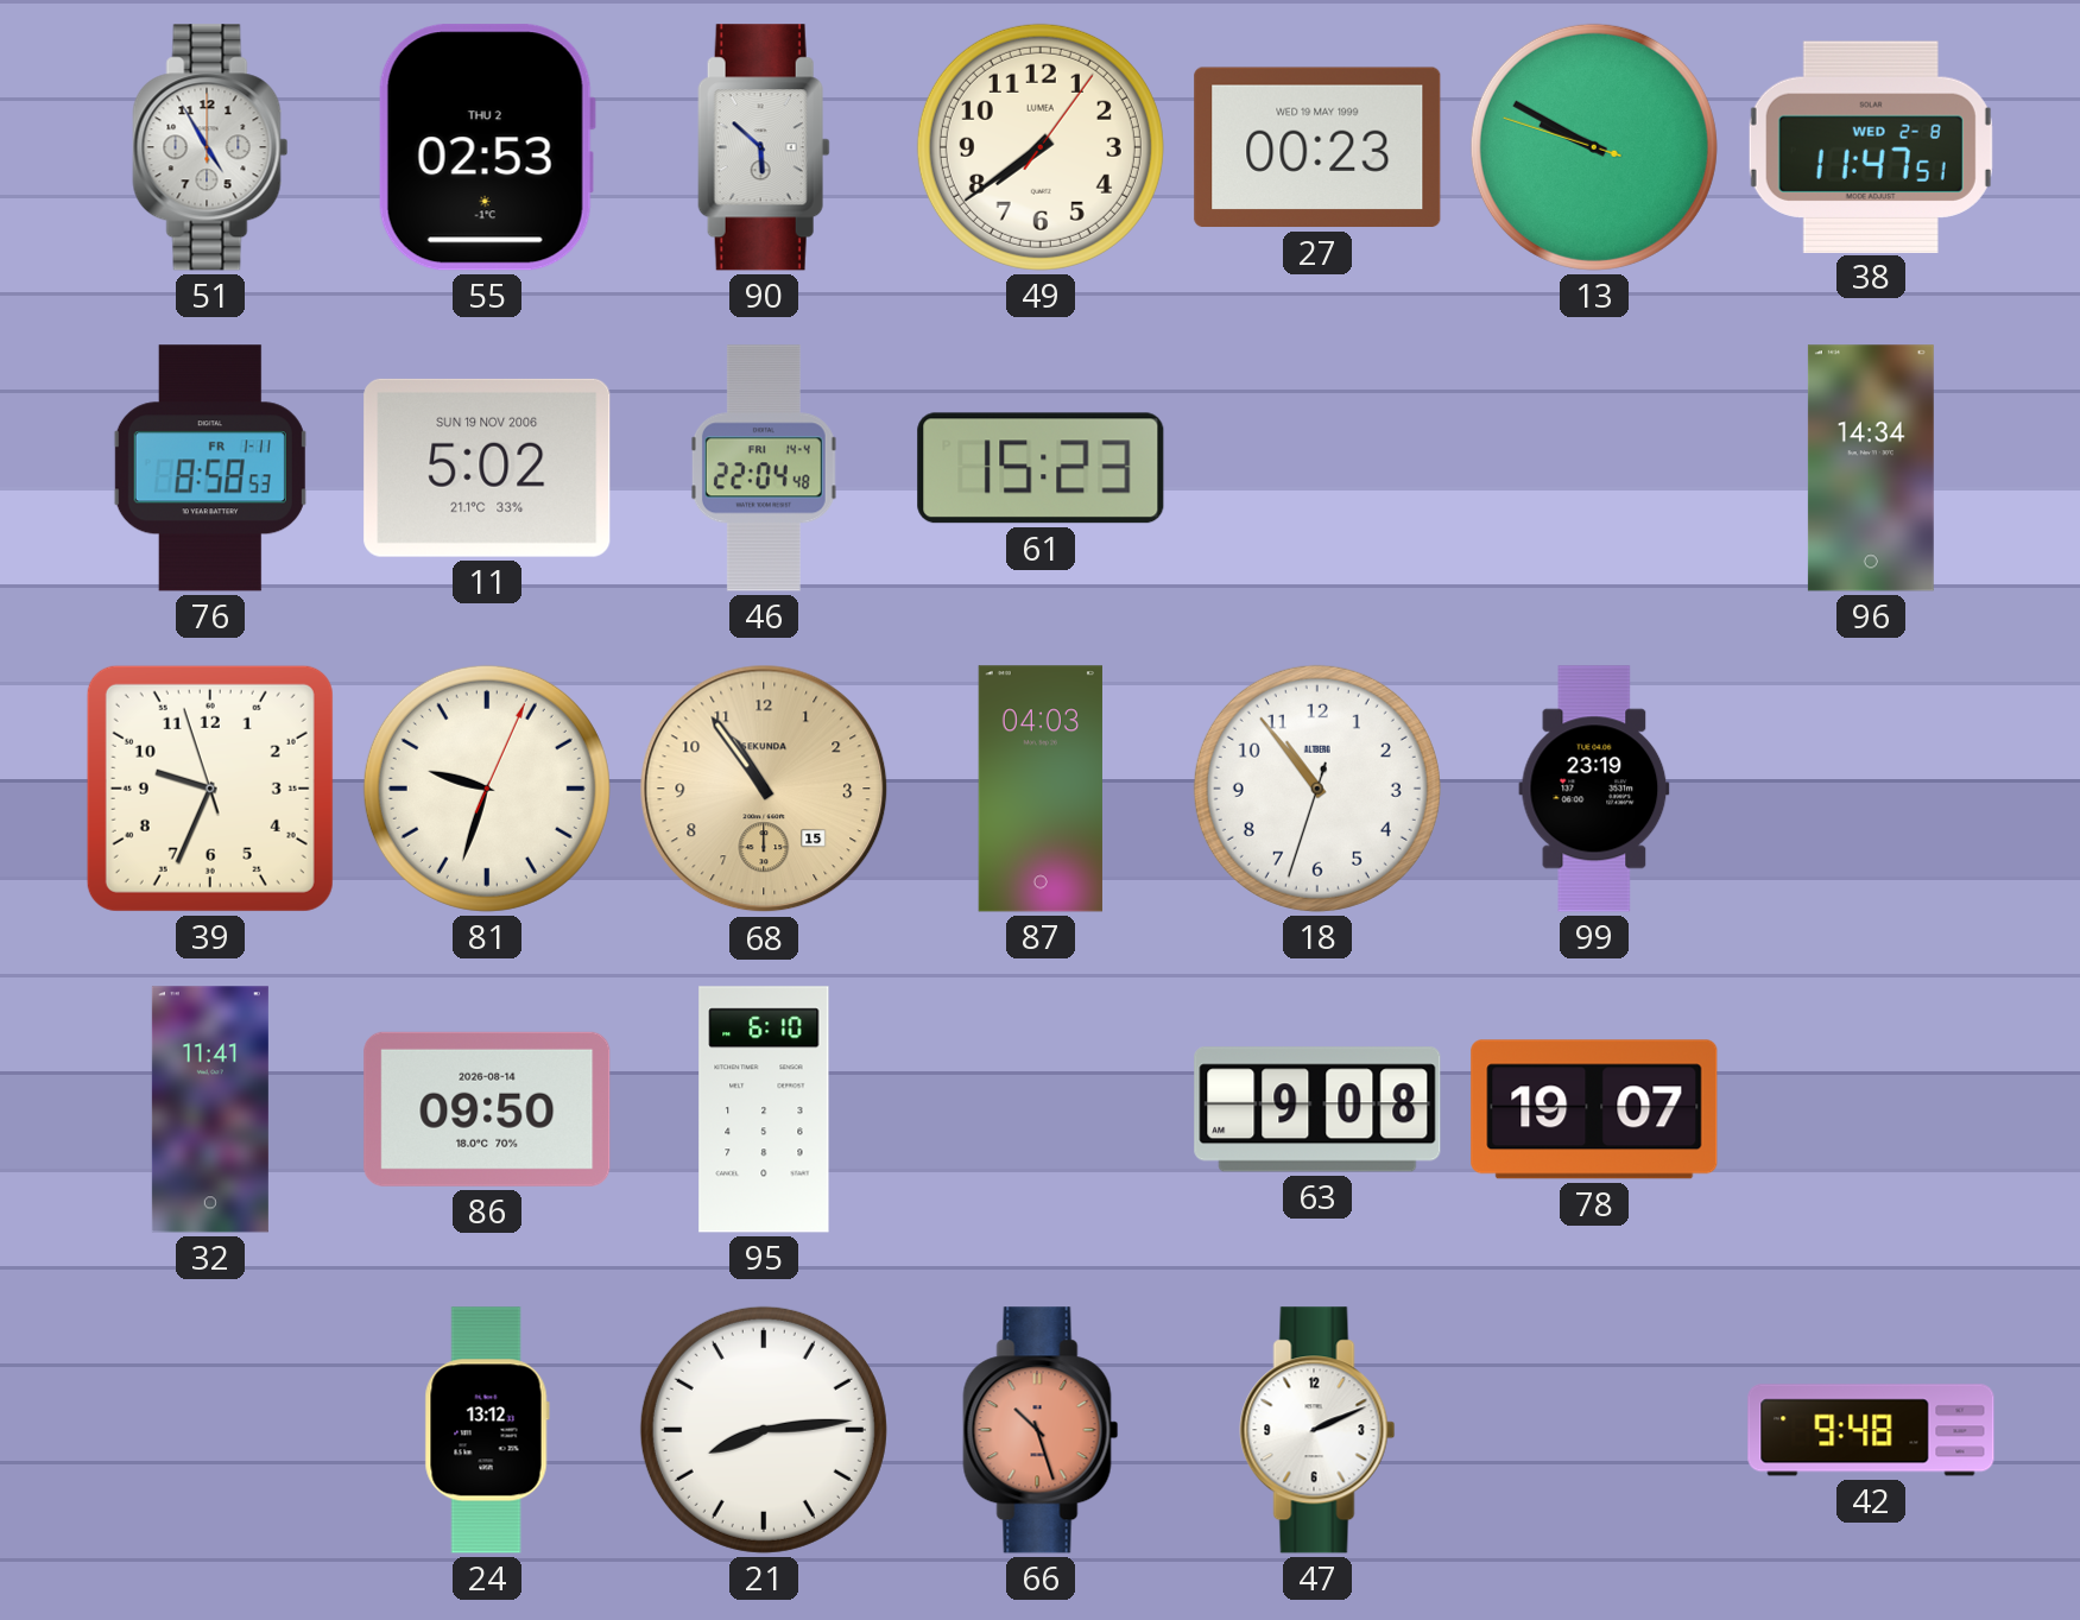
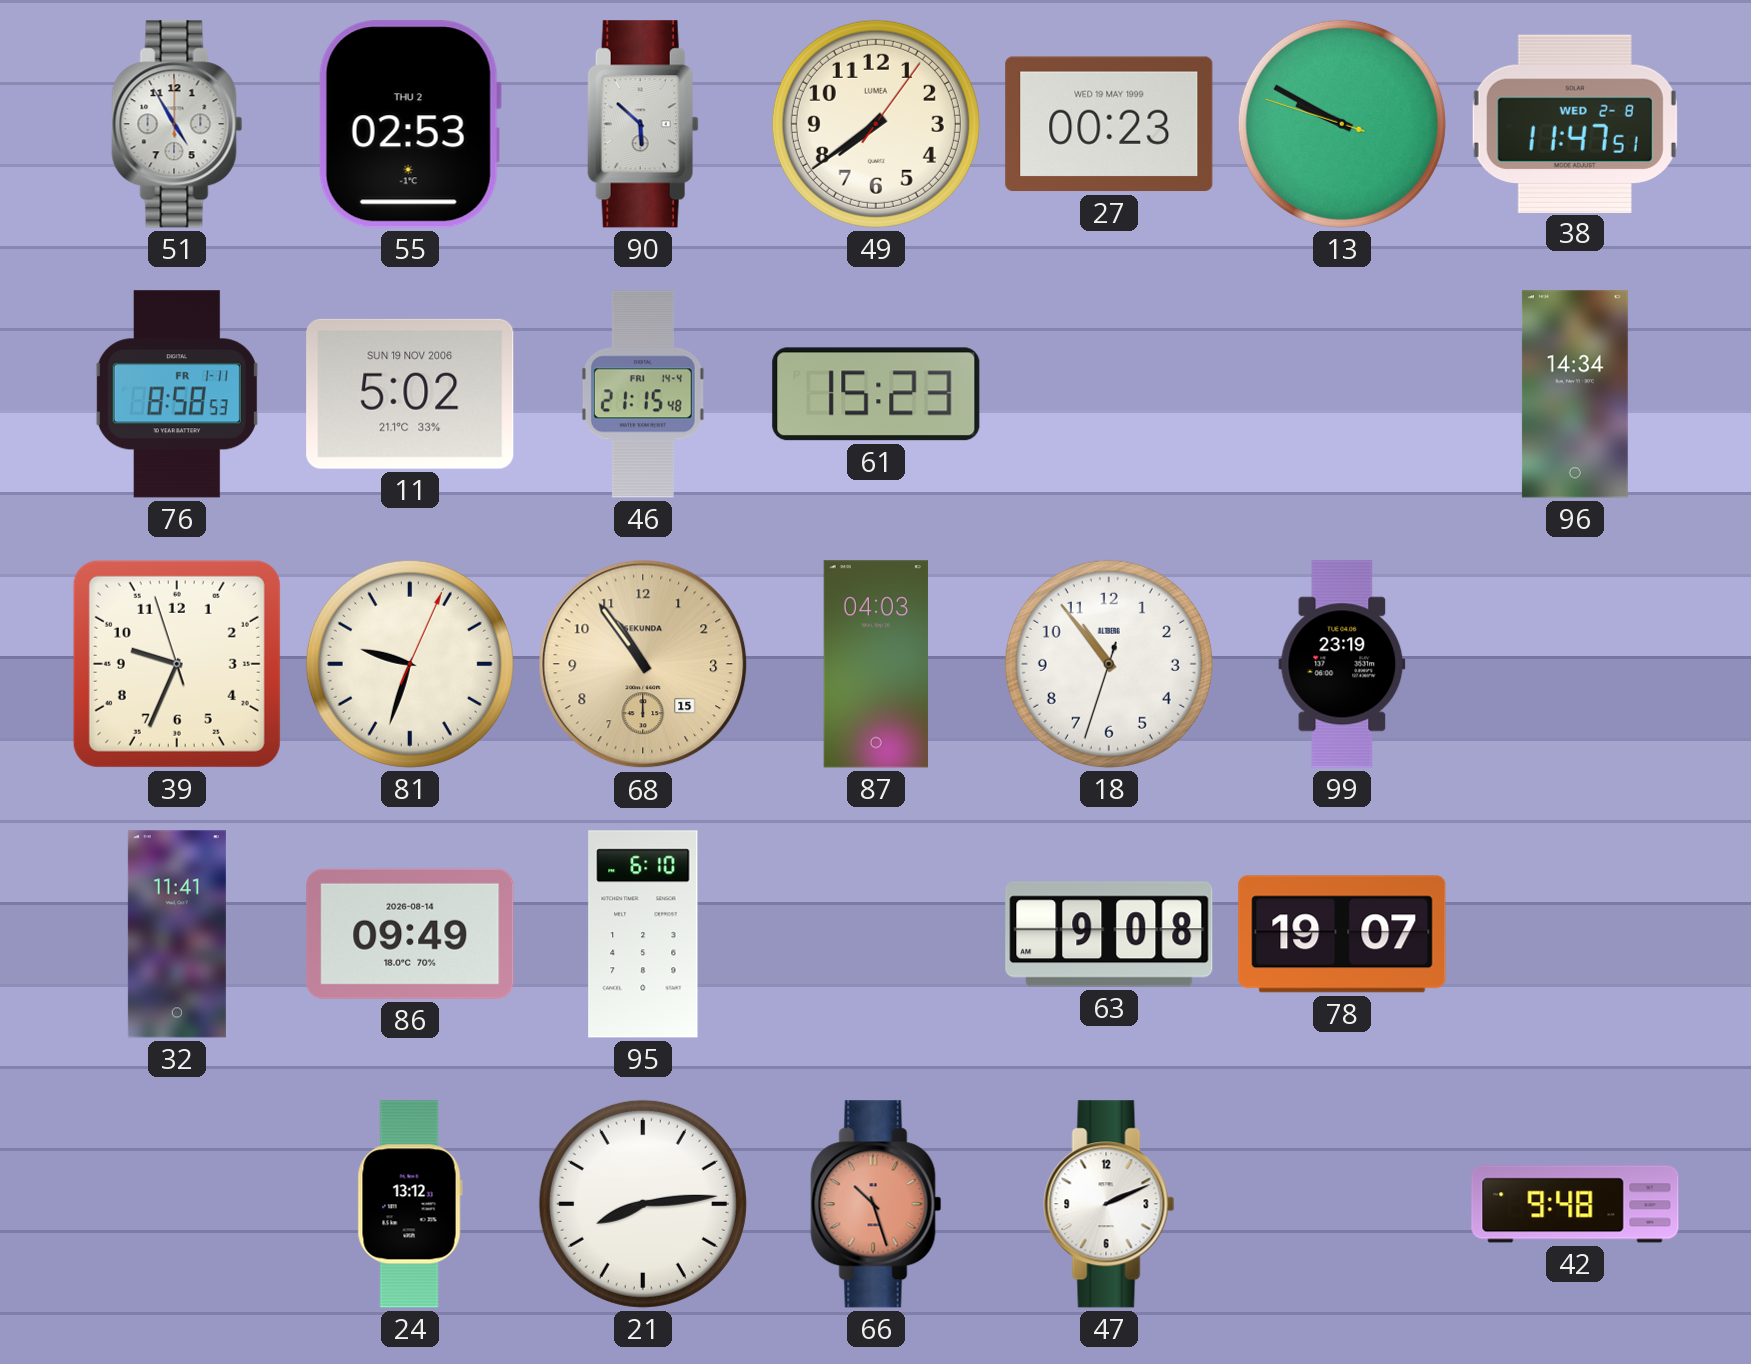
46: 22:04 -> 21:15
86: 09:50 -> 09:49
